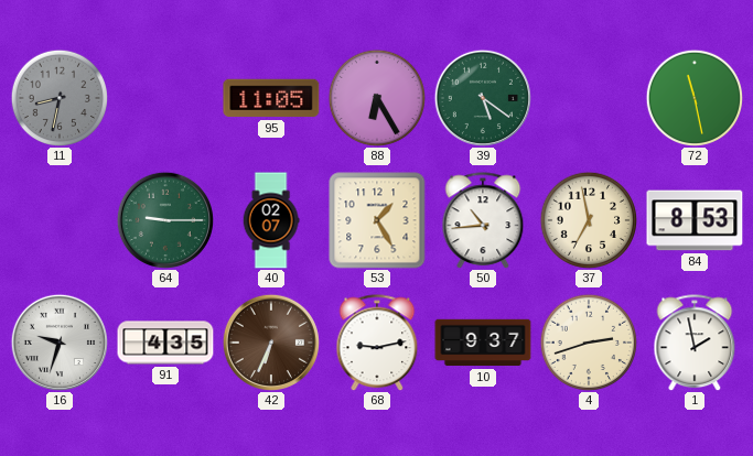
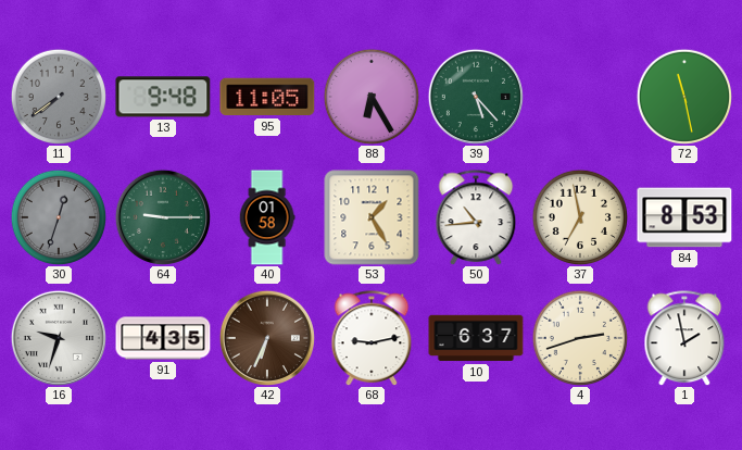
11: 8:32 -> 7:39
13: none -> 9:48
39: 5:21 -> 5:23
30: none -> 12:33
40: 02:07 -> 01:58
10: 9:37 -> 6:37
